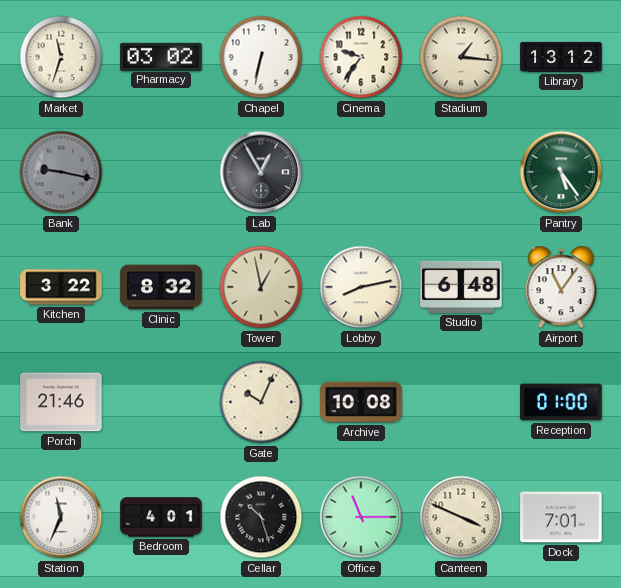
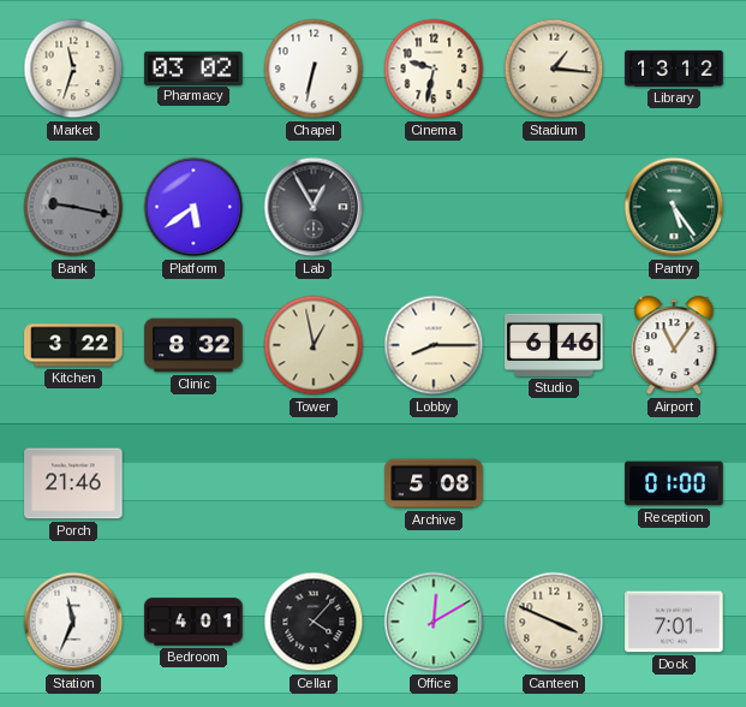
Cinema: 9:36 -> 9:32
Platform: none -> 5:39
Lobby: 8:13 -> 8:15
Studio: 6:48 -> 6:46
Gate: 10:04 -> none
Archive: 10:08 -> 5:08
Cellar: 10:27 -> 4:07
Office: 11:15 -> 12:10
